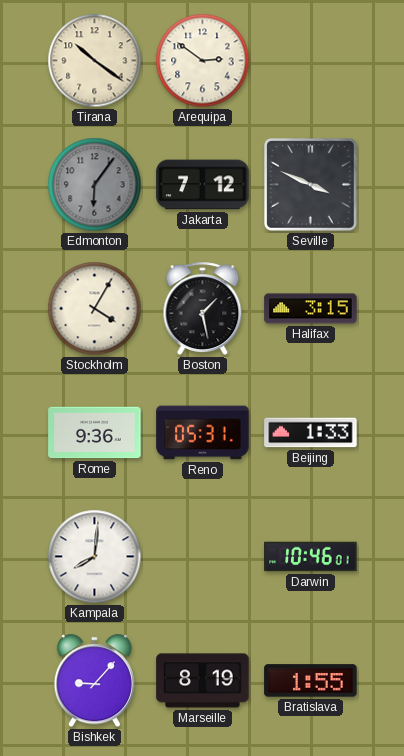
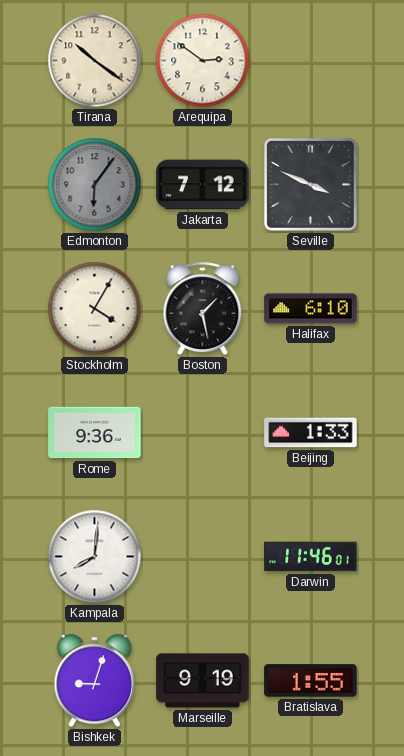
Halifax: 3:15 -> 6:10
Reno: 05:31 -> none
Darwin: 10:46 -> 11:46
Bishkek: 9:07 -> 9:03
Marseille: 8:19 -> 9:19
